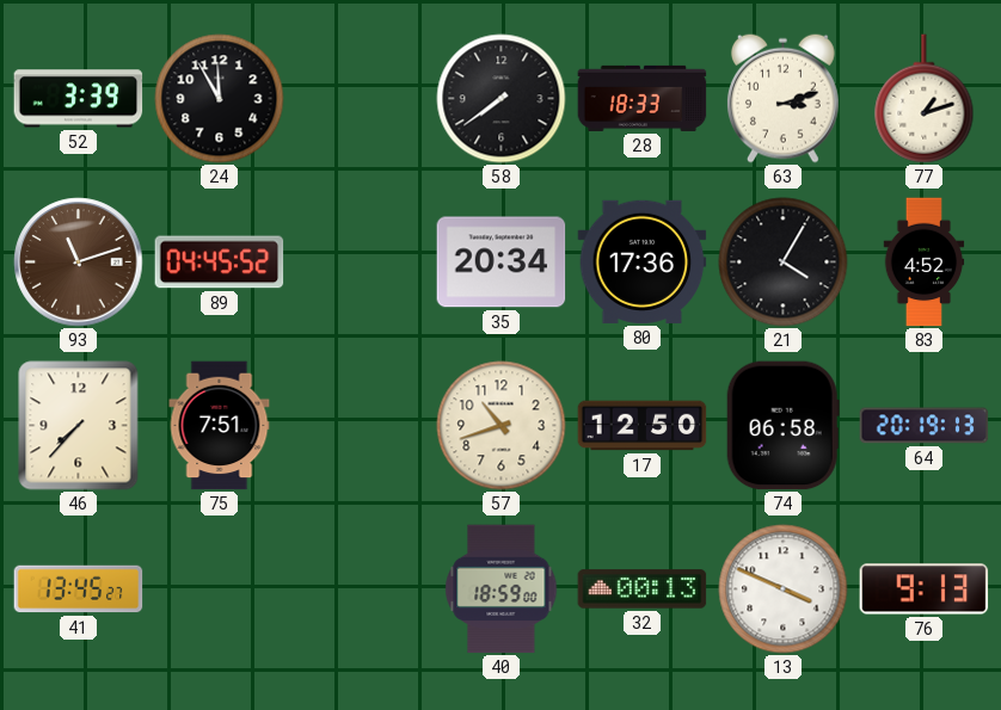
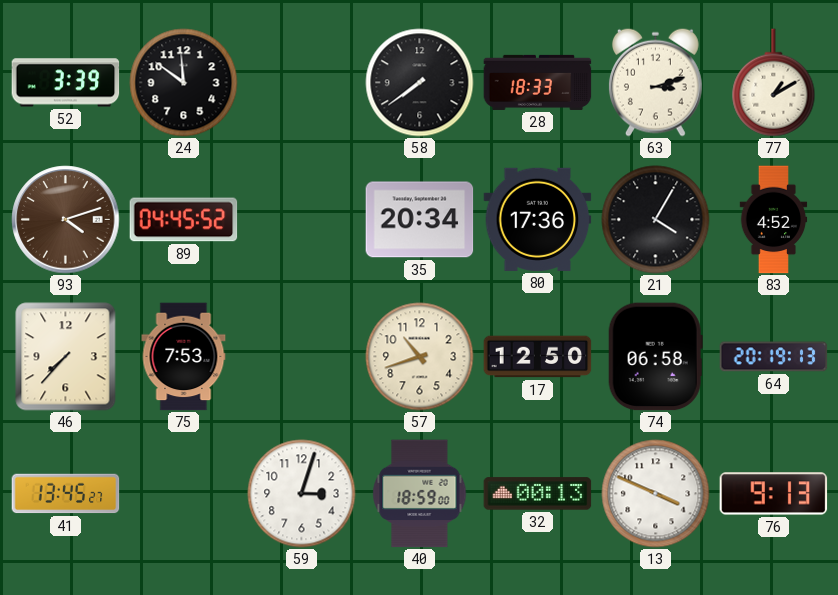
24: 11:55 -> 11:51
77: 1:12 -> 1:10
93: 11:12 -> 4:12
75: 7:51 -> 7:53
59: none -> 3:03
